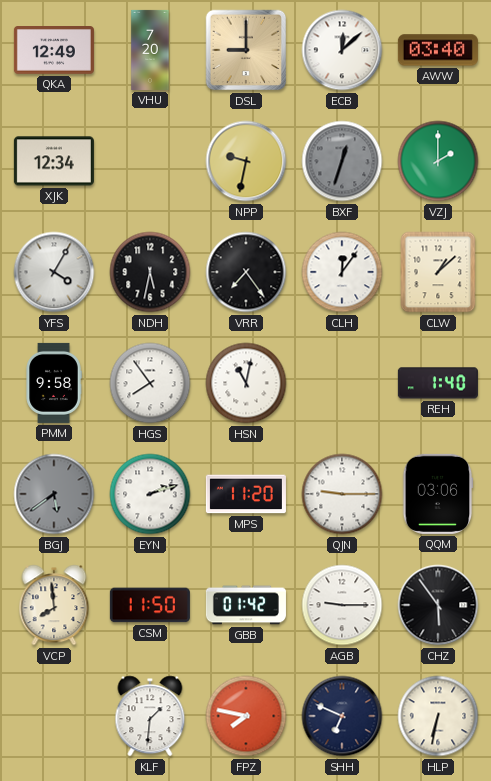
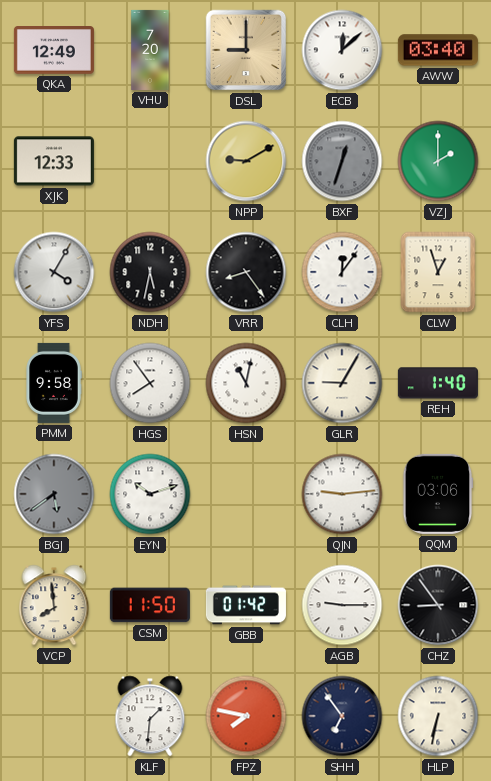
XJK: 12:34 -> 12:33
NPP: 9:32 -> 9:10
VRR: 7:24 -> 8:24
CLW: 1:08 -> 12:57
GLR: none -> 9:05
EYN: 2:12 -> 10:12
MPS: 11:20 -> none
QJN: 9:15 -> 9:14
CHZ: 5:54 -> 8:54
SHH: 6:49 -> 6:54
